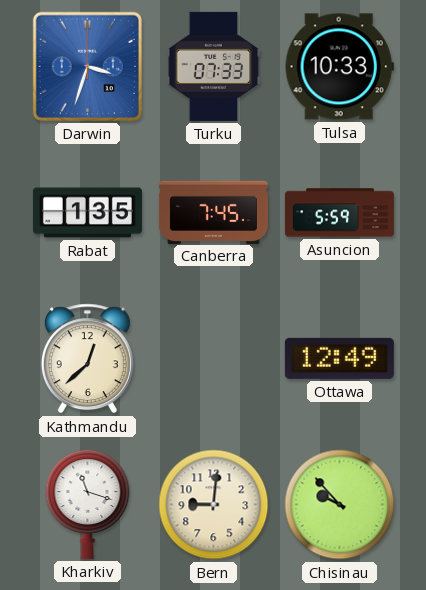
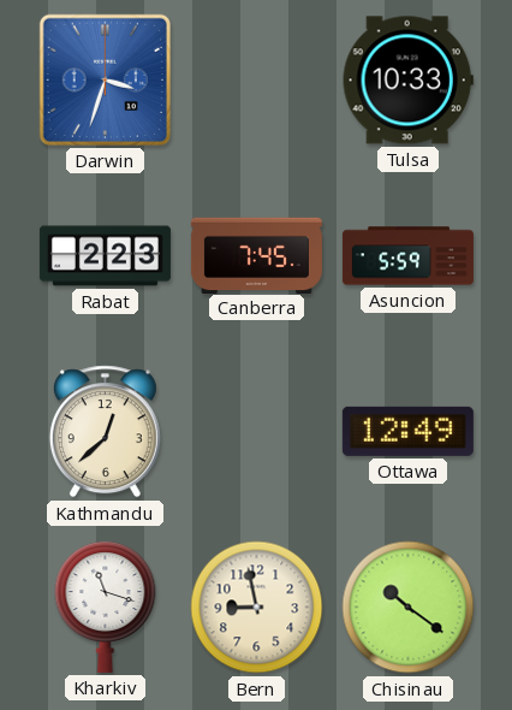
Turku: 07:33 -> none
Rabat: 1:35 -> 2:23
Bern: 9:01 -> 8:58
Chisinau: 9:53 -> 10:21
